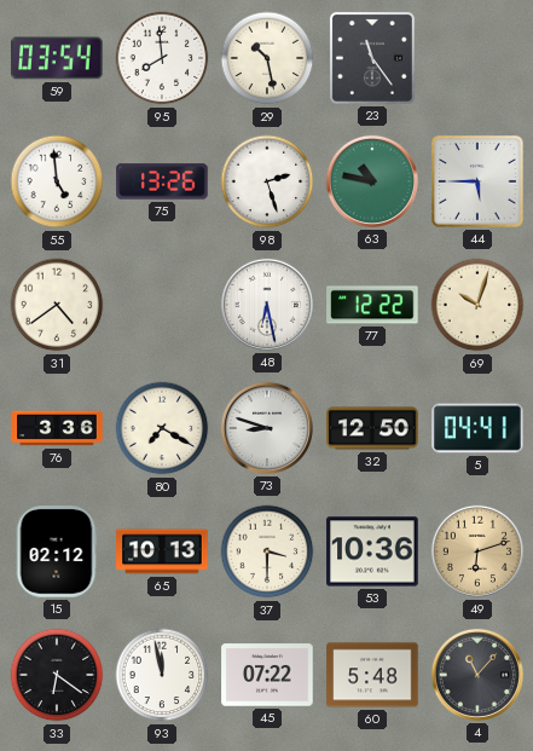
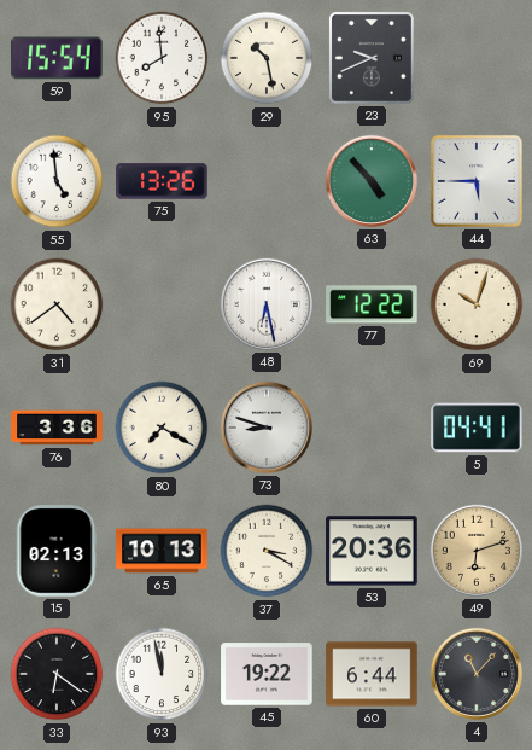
59: 03:54 -> 15:54
23: 11:24 -> 9:41
98: 2:27 -> none
63: 10:47 -> 4:53
32: 12:50 -> none
15: 02:12 -> 02:13
37: 3:30 -> 3:20
53: 10:36 -> 20:36
45: 07:22 -> 19:22
60: 5:48 -> 6:44
